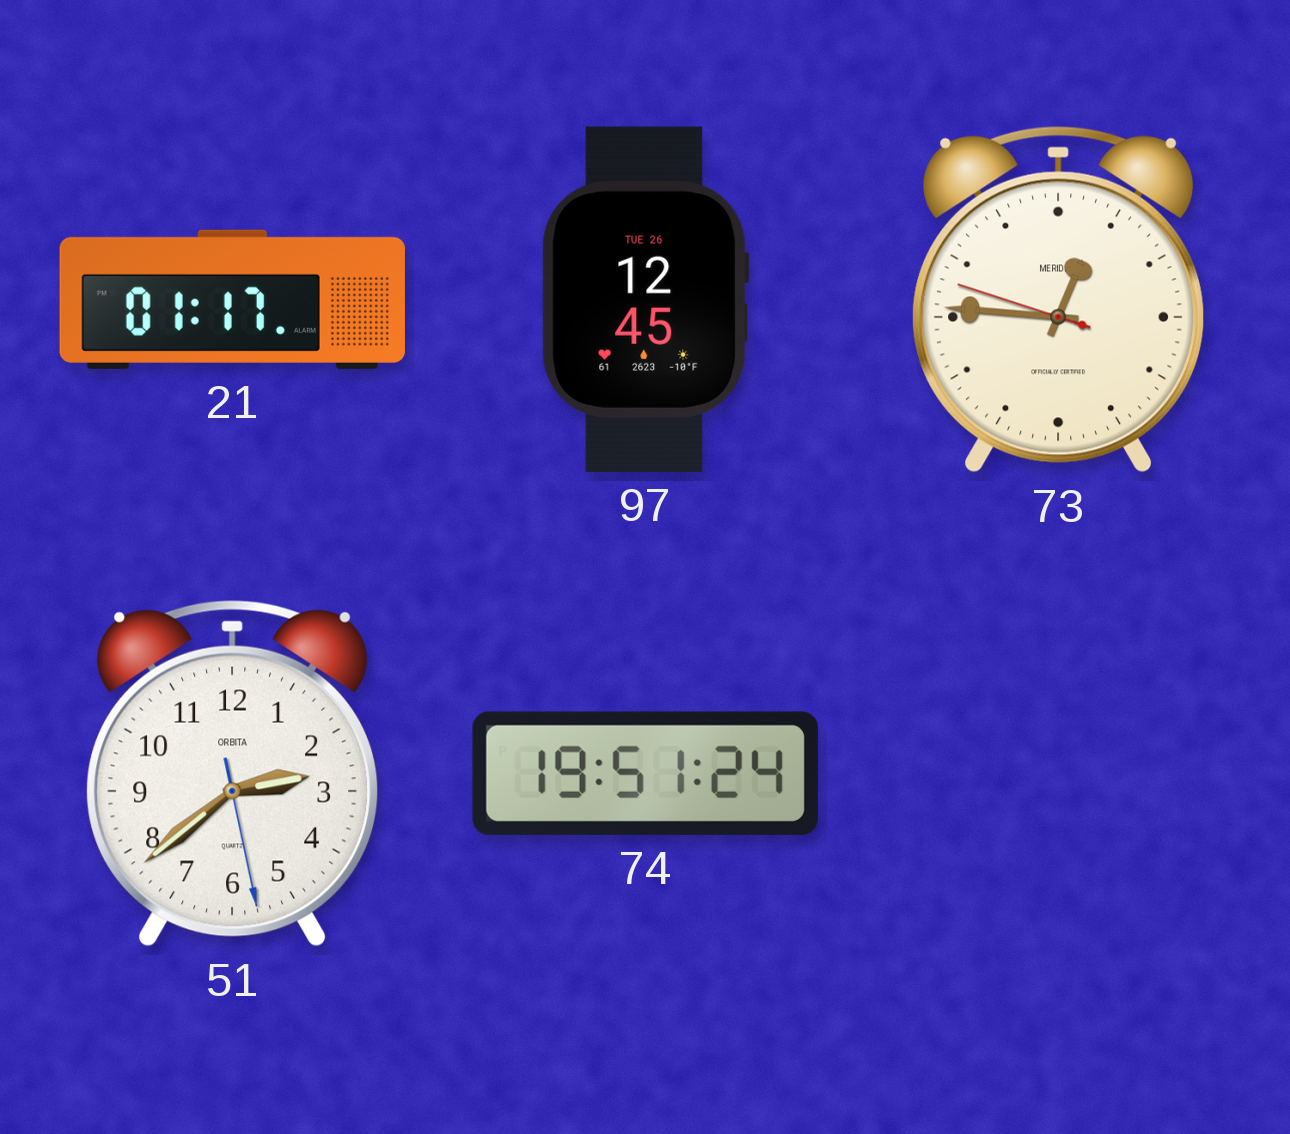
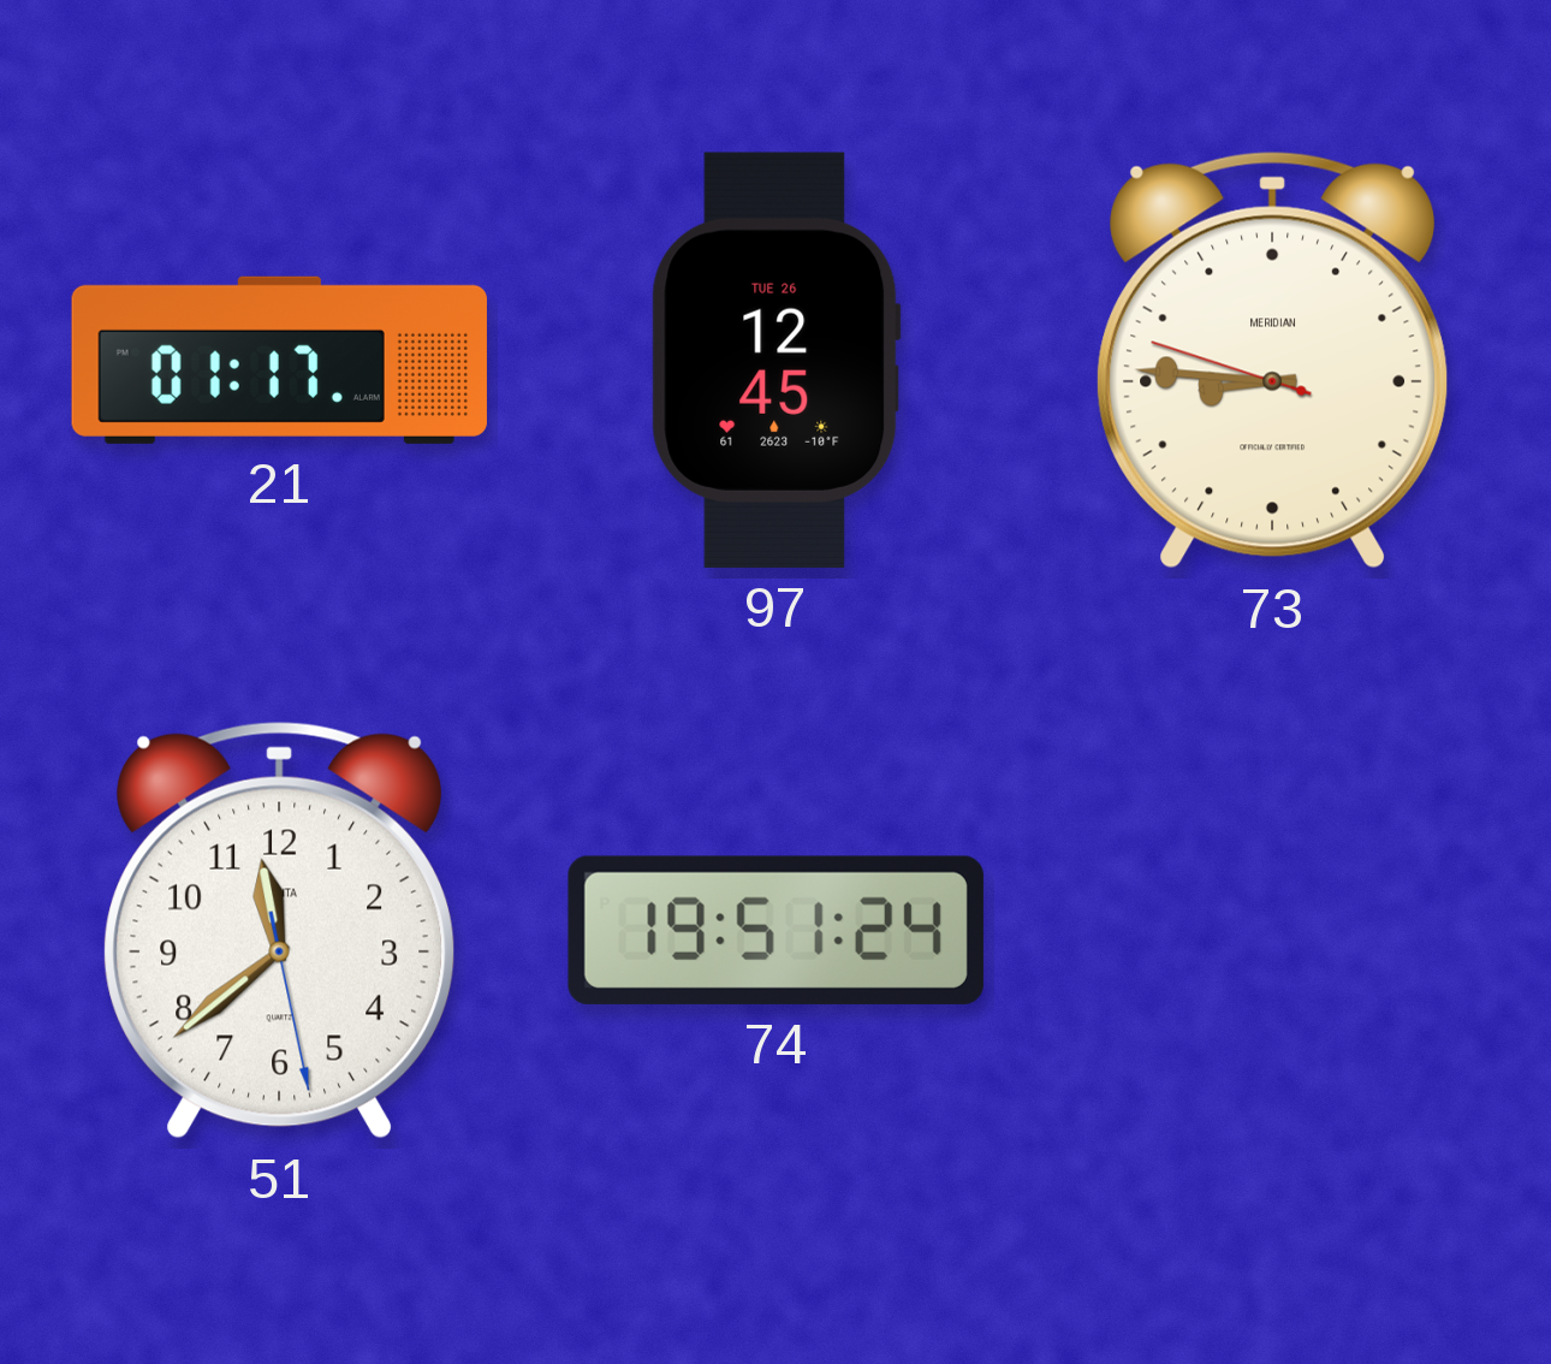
73: 12:45 -> 8:45
51: 2:38 -> 11:38
